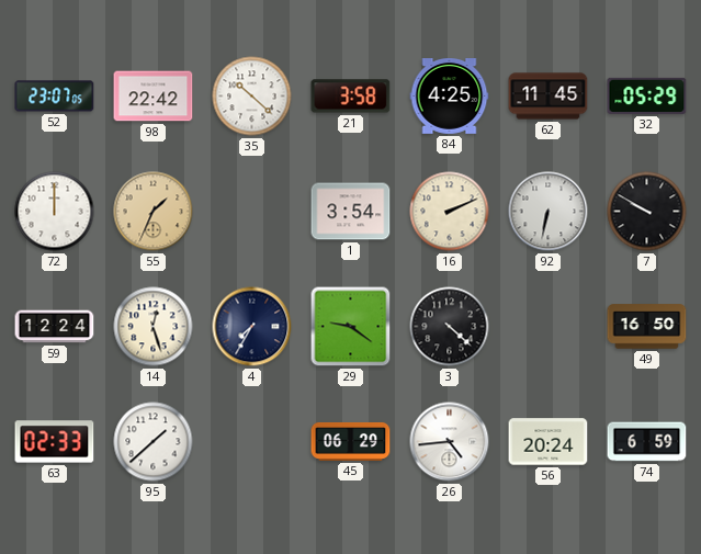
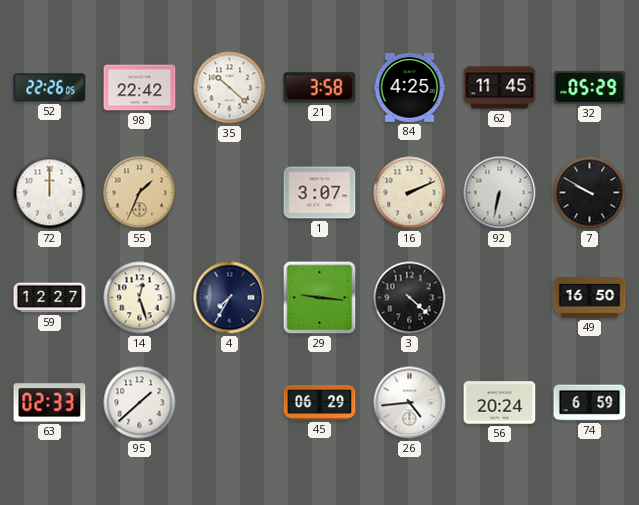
52: 23:07 -> 22:26
1: 3:54 -> 3:07
59: 12:24 -> 12:27
29: 9:21 -> 9:16
